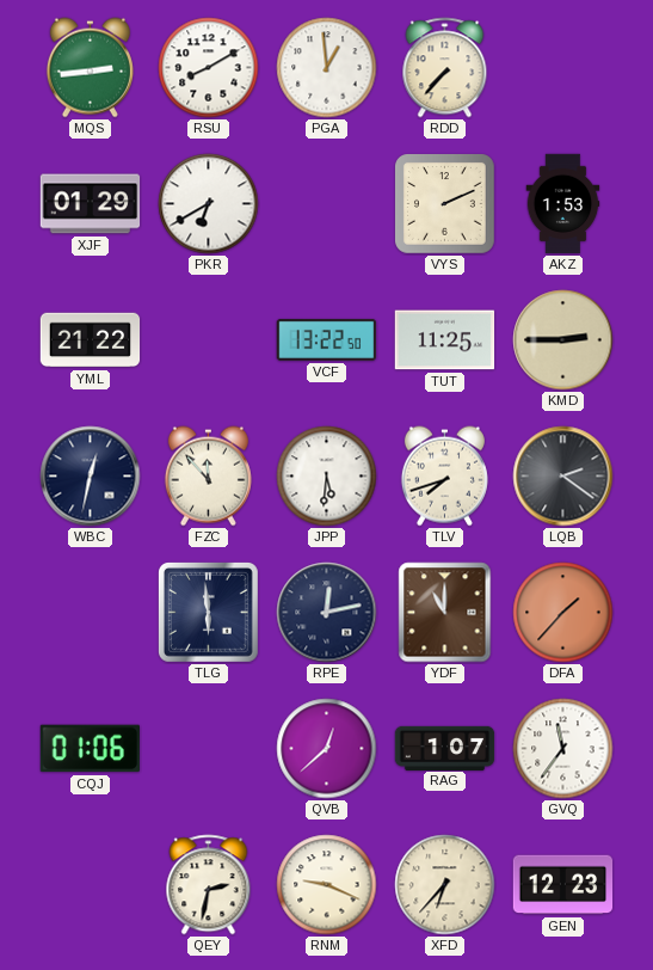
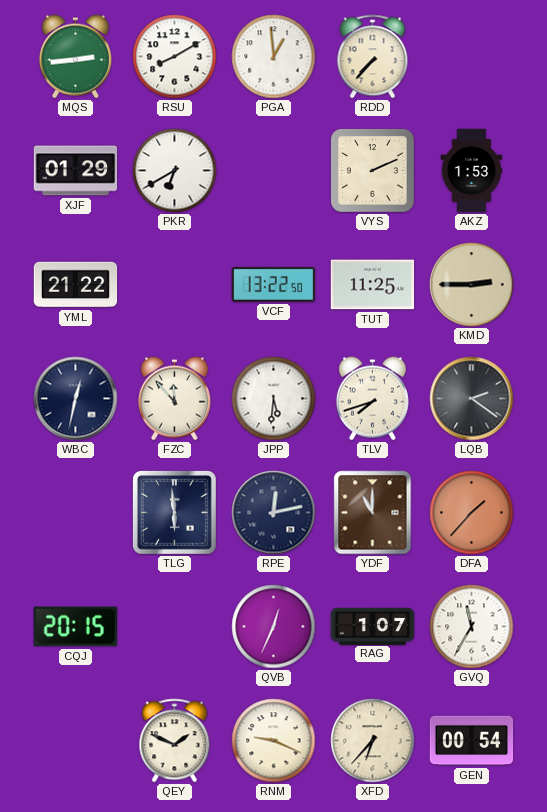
CQJ: 01:06 -> 20:15
QVB: 12:38 -> 12:34
GVQ: 11:36 -> 11:35
QEY: 2:32 -> 1:49
GEN: 12:23 -> 00:54
